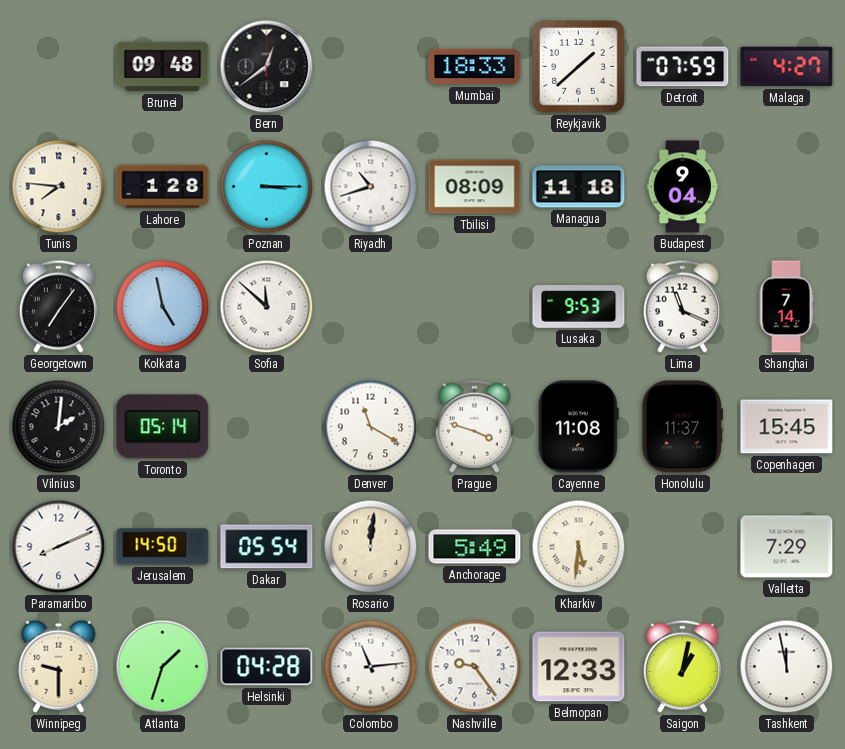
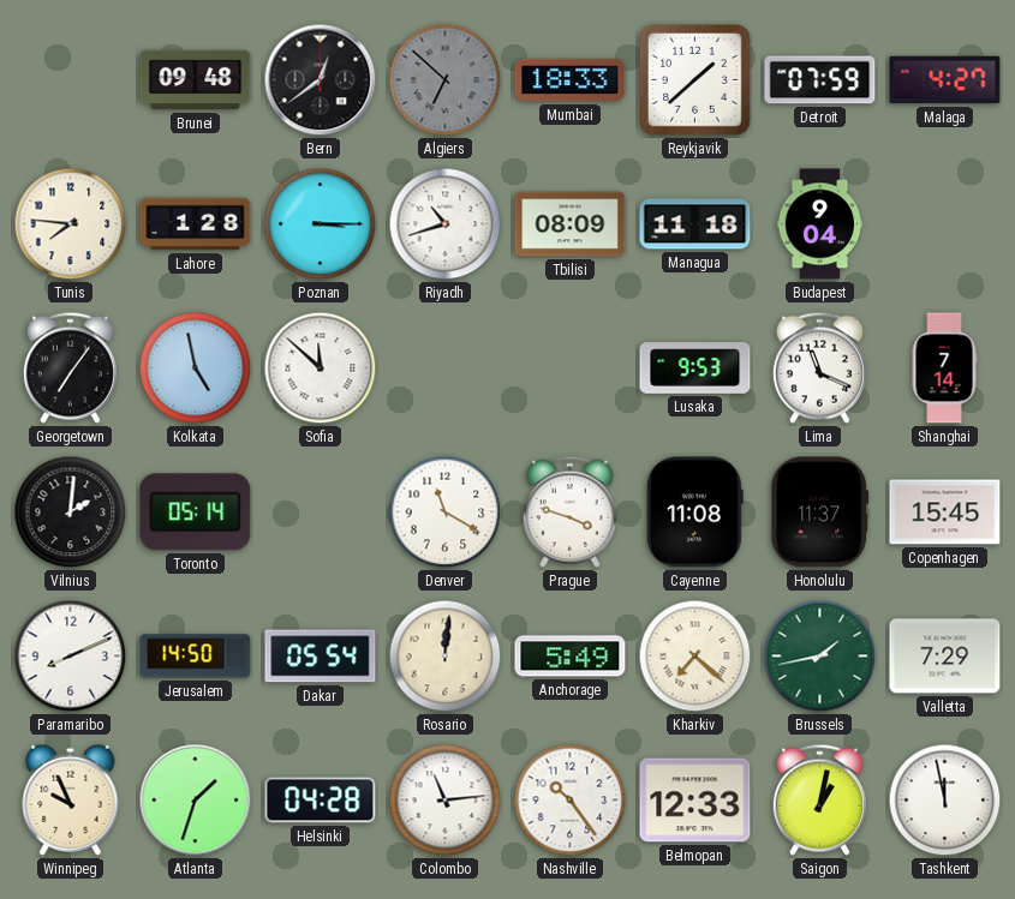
Algiers: none -> 6:52
Kharkiv: 5:31 -> 7:22
Brussels: none -> 1:43
Winnipeg: 9:30 -> 9:56
Nashville: 9:24 -> 10:24
